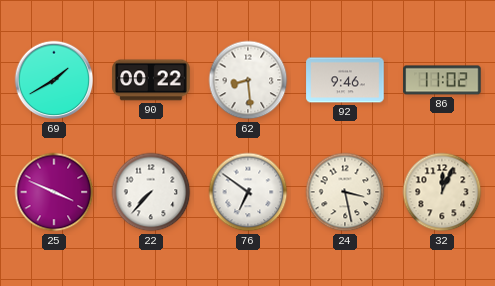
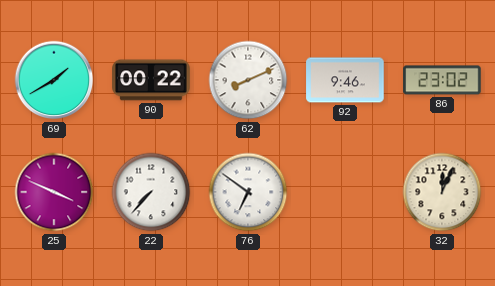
62: 8:29 -> 8:11
86: 11:02 -> 23:02
24: 3:28 -> none
